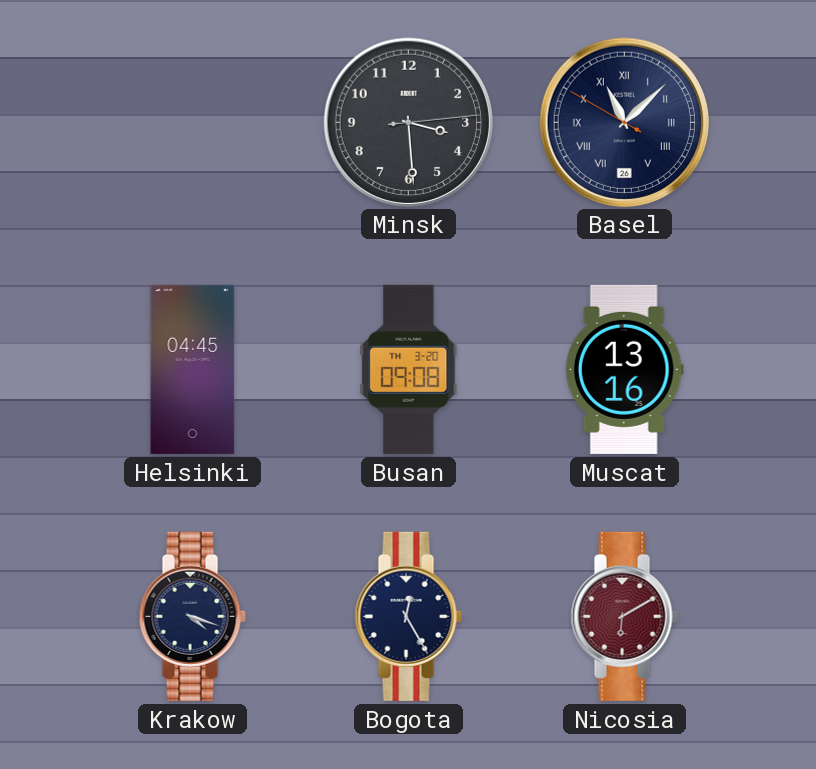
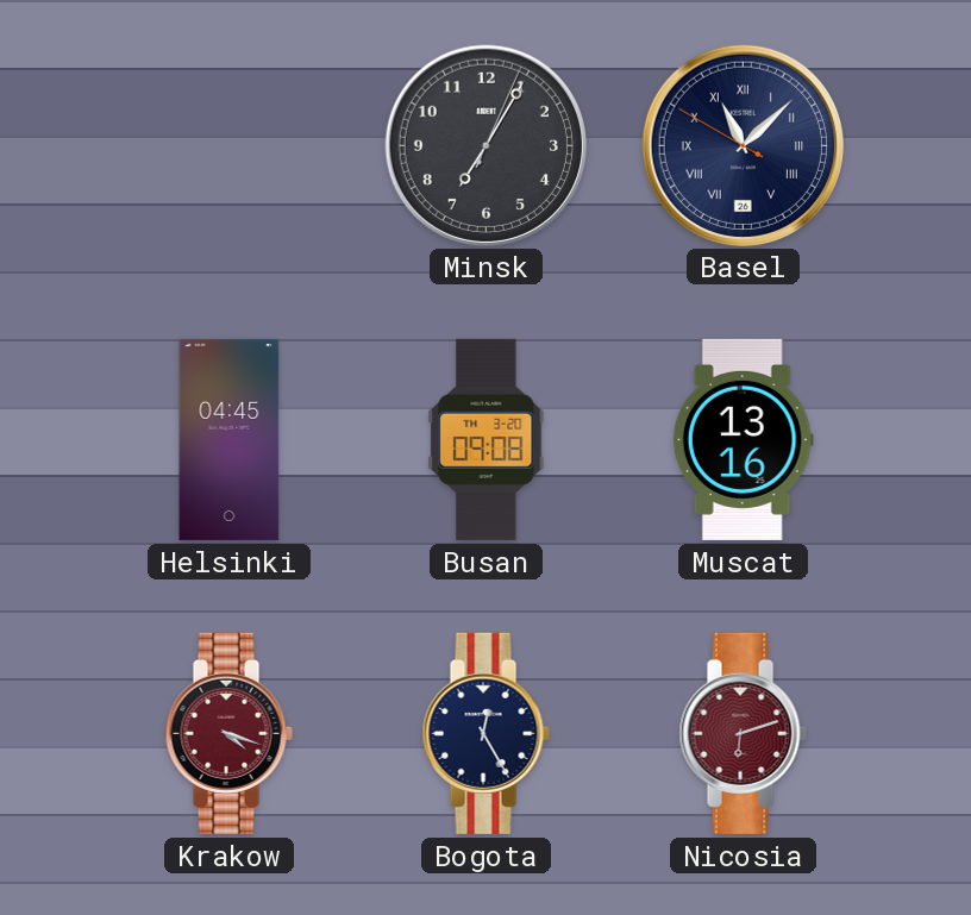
Minsk: 3:29 -> 7:05
Krakow dial: navy -> burgundy
Nicosia: 6:10 -> 6:12
